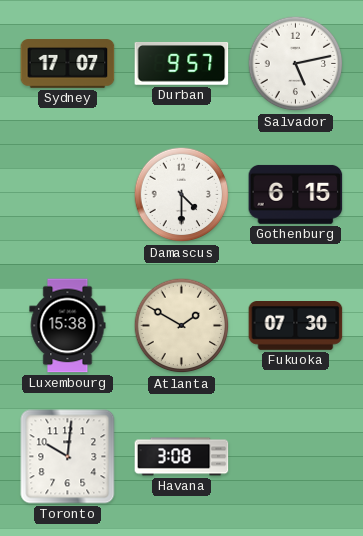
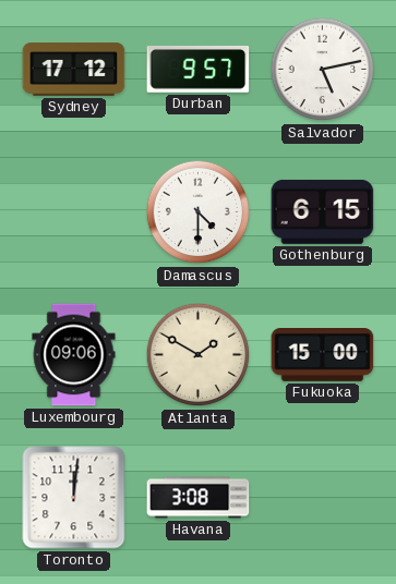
Sydney: 17:07 -> 17:12
Luxembourg: 15:38 -> 09:06
Fukuoka: 07:30 -> 15:00
Toronto: 10:01 -> 12:01
